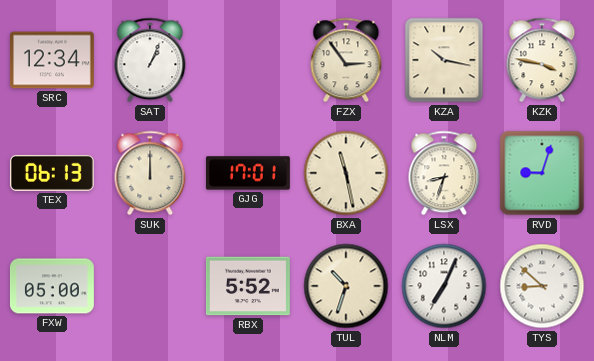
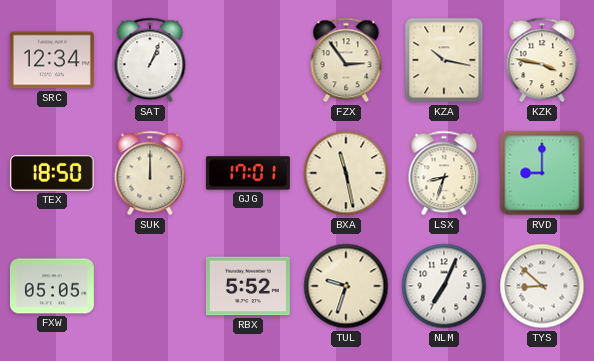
TEX: 06:13 -> 18:50
RVD: 9:03 -> 9:00
FXW: 05:00 -> 05:05
TUL: 10:33 -> 9:33
